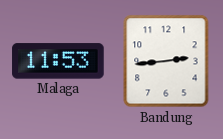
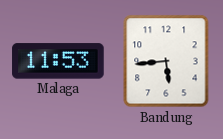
Bandung: 2:44 -> 5:44
